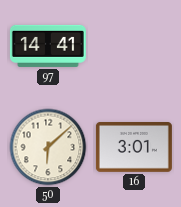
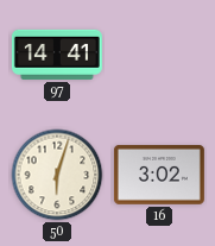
50: 6:08 -> 6:03
16: 3:01 -> 3:02
